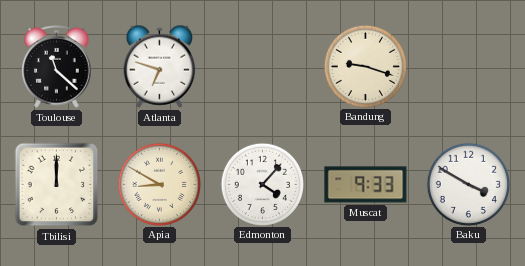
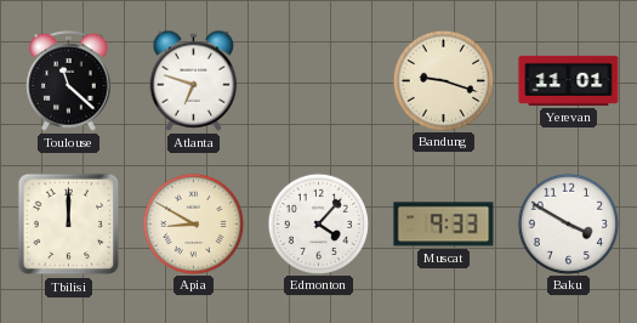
Yerevan: none -> 11:01
